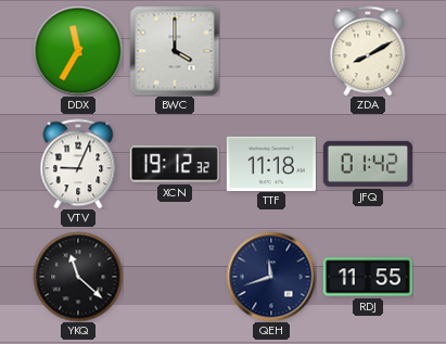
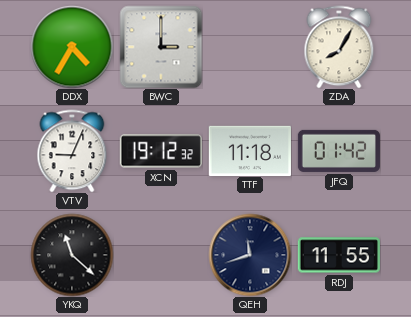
DDX: 11:35 -> 4:35
BWC: 4:00 -> 3:00
ZDA: 8:10 -> 8:05
